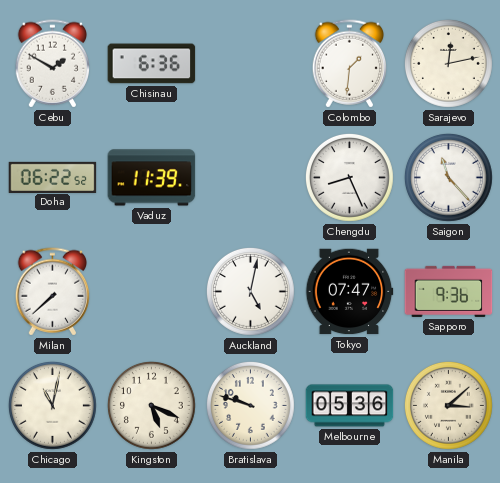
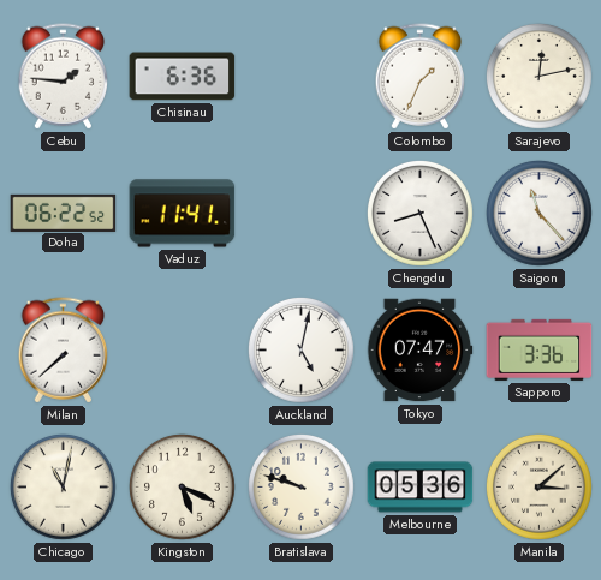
Cebu: 1:50 -> 1:46
Colombo: 1:31 -> 1:34
Vaduz: 11:39 -> 11:41
Sapporo: 9:36 -> 3:36
